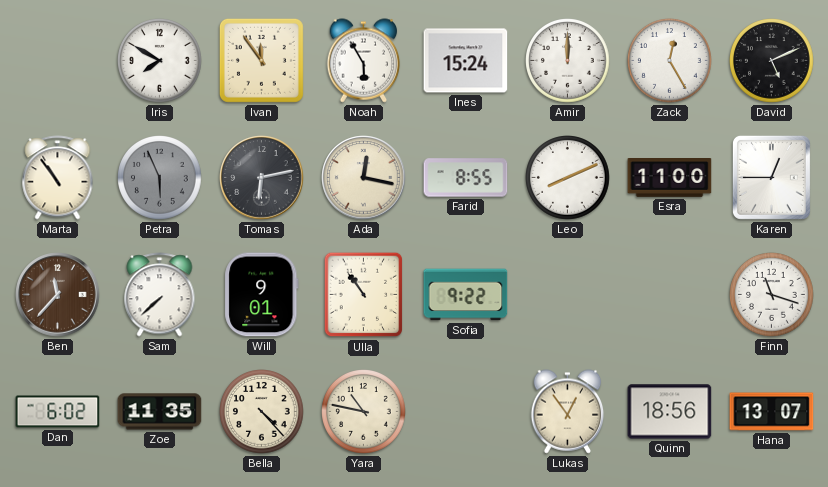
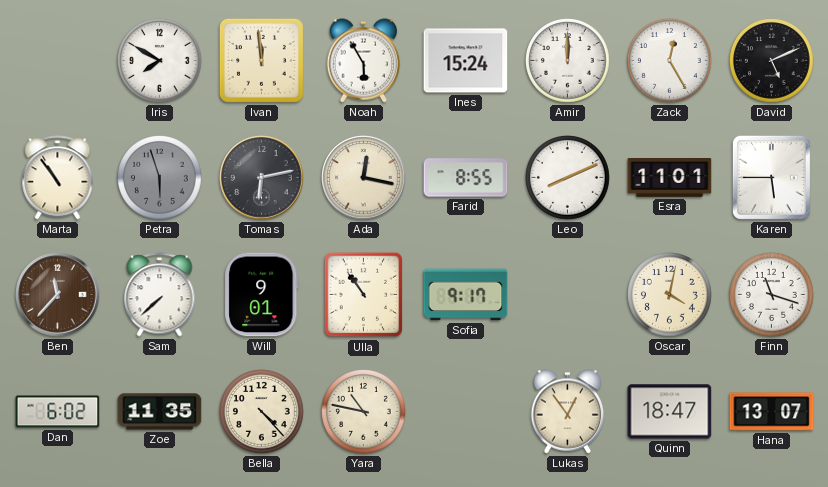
Ivan: 11:54 -> 11:59
Petra: 5:56 -> 5:57
Esra: 11:00 -> 11:01
Karen: 12:45 -> 5:45
Sofia: 9:22 -> 9:17
Oscar: none -> 4:02
Quinn: 18:56 -> 18:47
